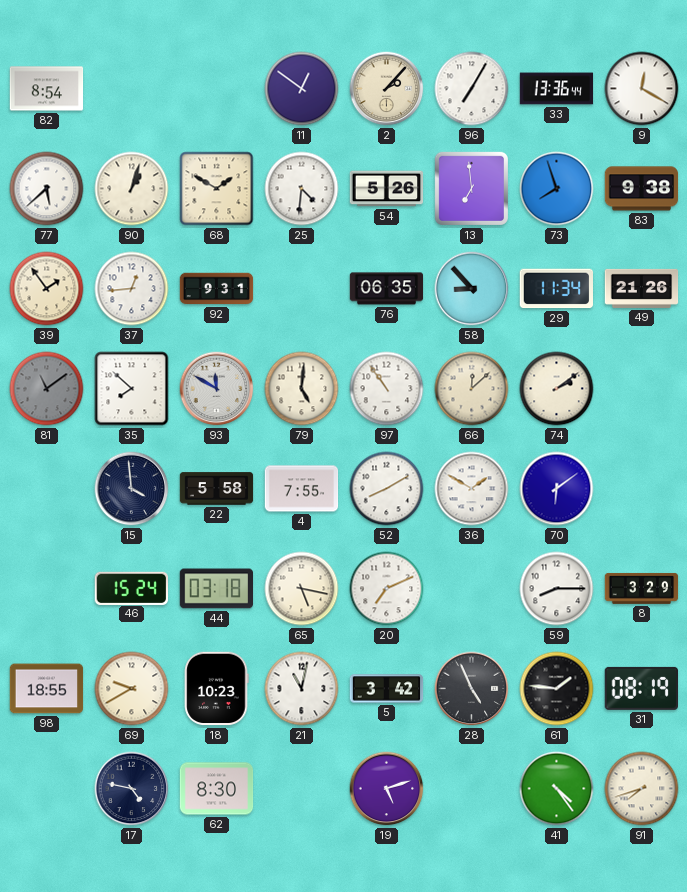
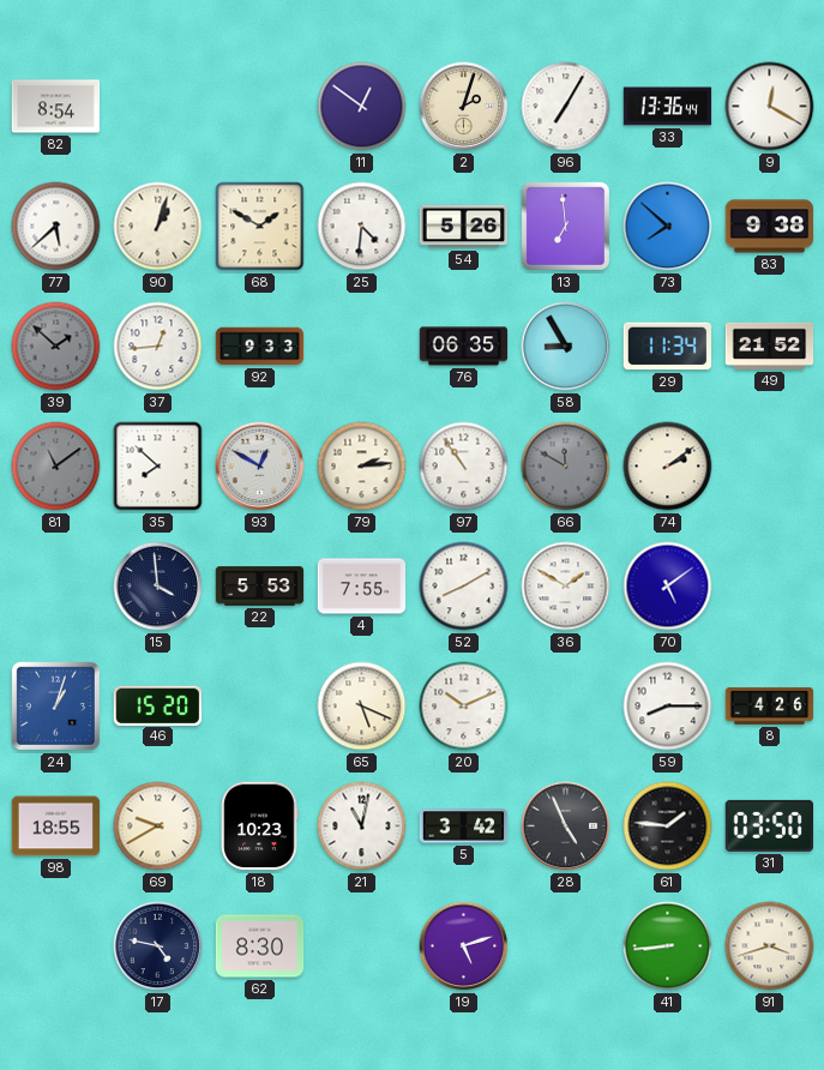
2: 2:07 -> 2:03
73: 7:57 -> 7:52
39: 1:54 -> 1:52
39 dial: cream -> grey
92: 9:31 -> 9:33
58: 8:53 -> 8:55
49: 21:26 -> 21:52
93: 11:50 -> 12:50
79: 5:01 -> 2:14
66: 12:08 -> 11:50
66 dial: cream -> grey
22: 5:58 -> 5:53
70: 6:09 -> 5:09
24: none -> 1:03
46: 15:24 -> 15:20
44: 03:18 -> none
65: 5:17 -> 5:19
20: 7:11 -> 10:11
8: 3:29 -> 4:26
31: 08:19 -> 03:50
41: 4:24 -> 8:44
91: 7:42 -> 3:42
